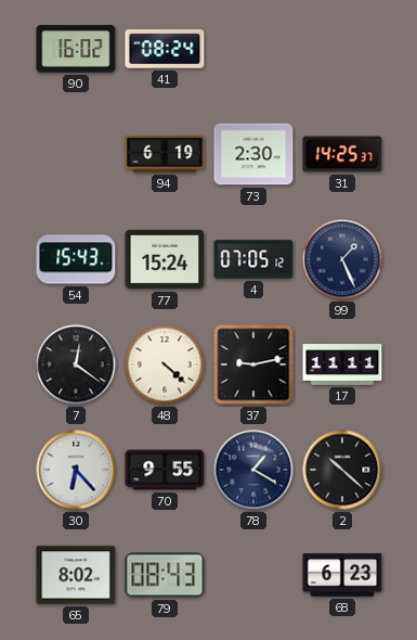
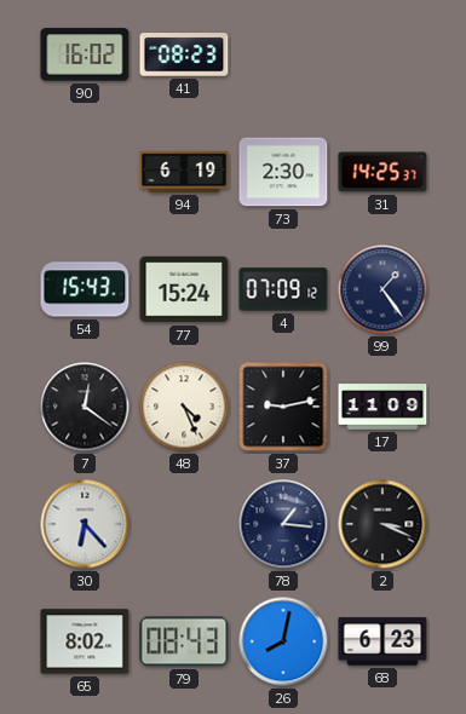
41: 08:24 -> 08:23
4: 07:05 -> 07:09
99: 1:26 -> 1:24
48: 4:22 -> 4:26
17: 11:11 -> 11:09
70: 9:55 -> none
78: 1:20 -> 1:16
2: 10:22 -> 3:19
26: none -> 8:02
